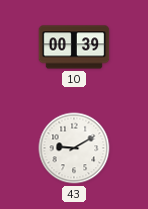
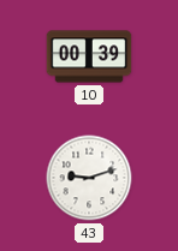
43: 9:10 -> 9:12
